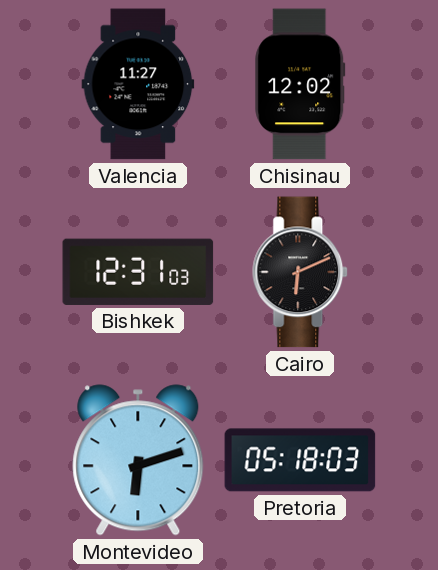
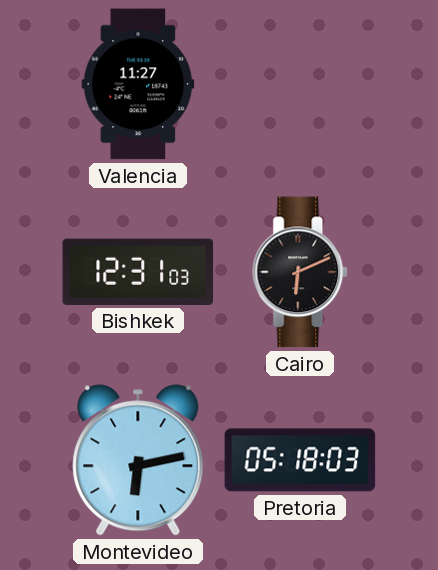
Chisinau: 12:02 -> none
Montevideo: 6:12 -> 6:13
